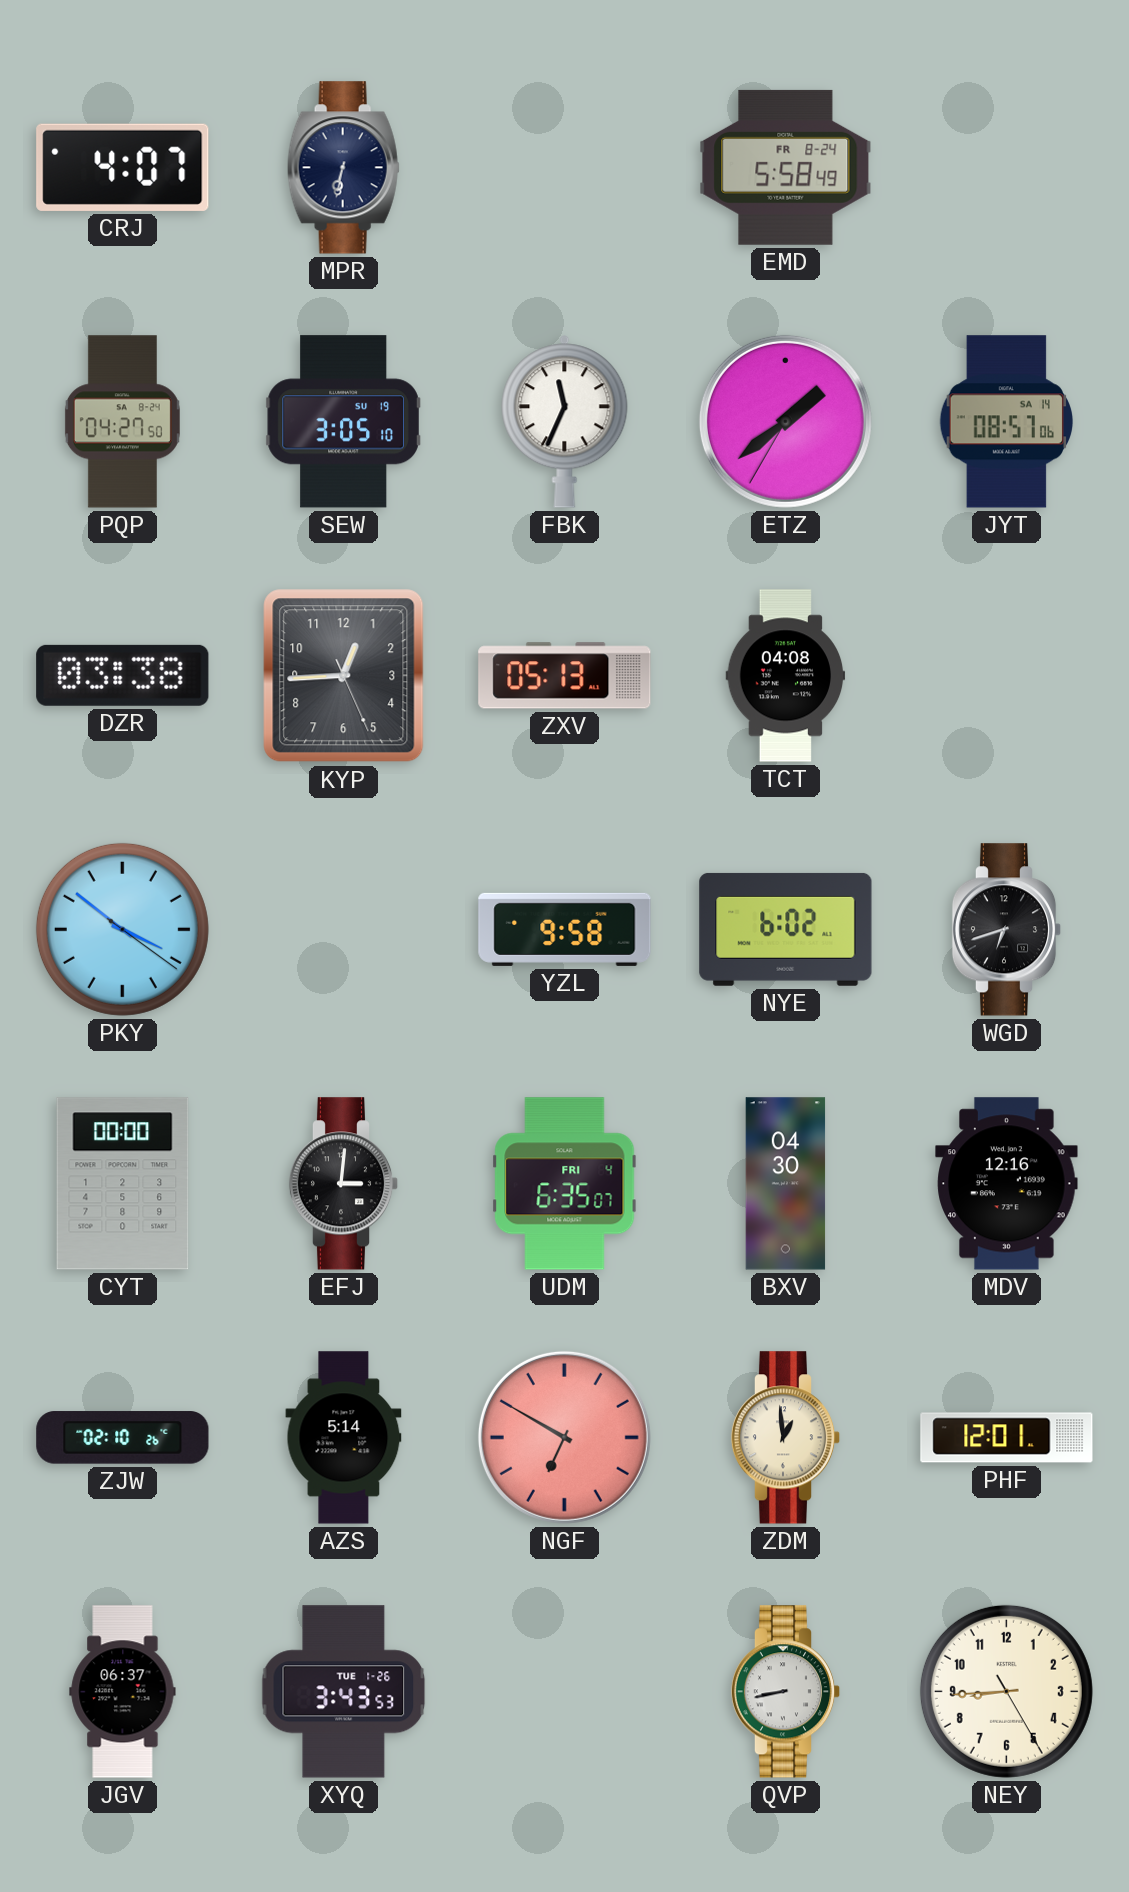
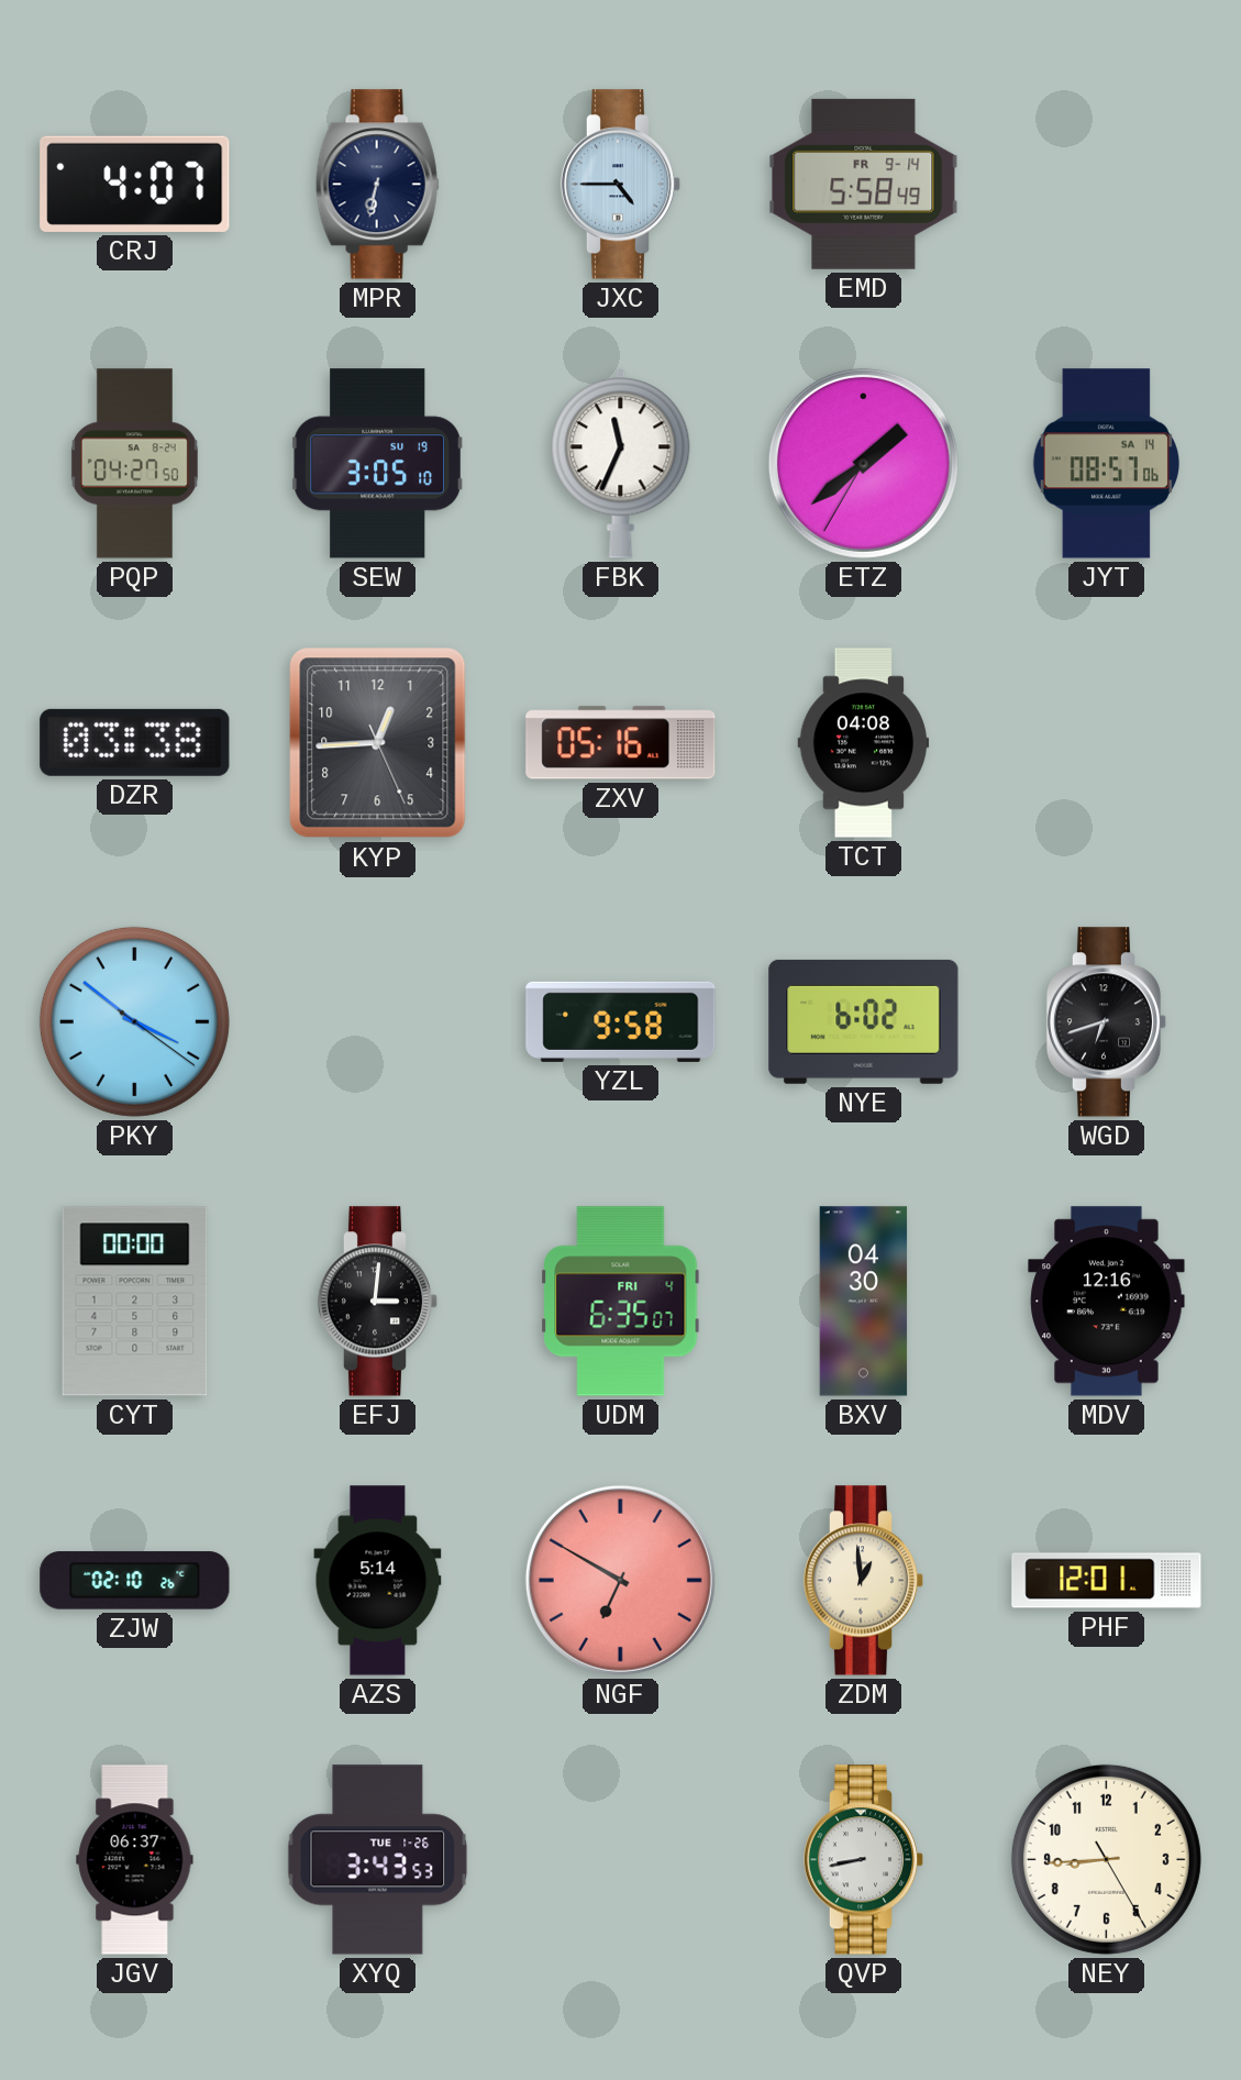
JXC: none -> 4:45
EMD date: FR 8-24 -> FR 9-14
ZXV: 05:13 -> 05:16
